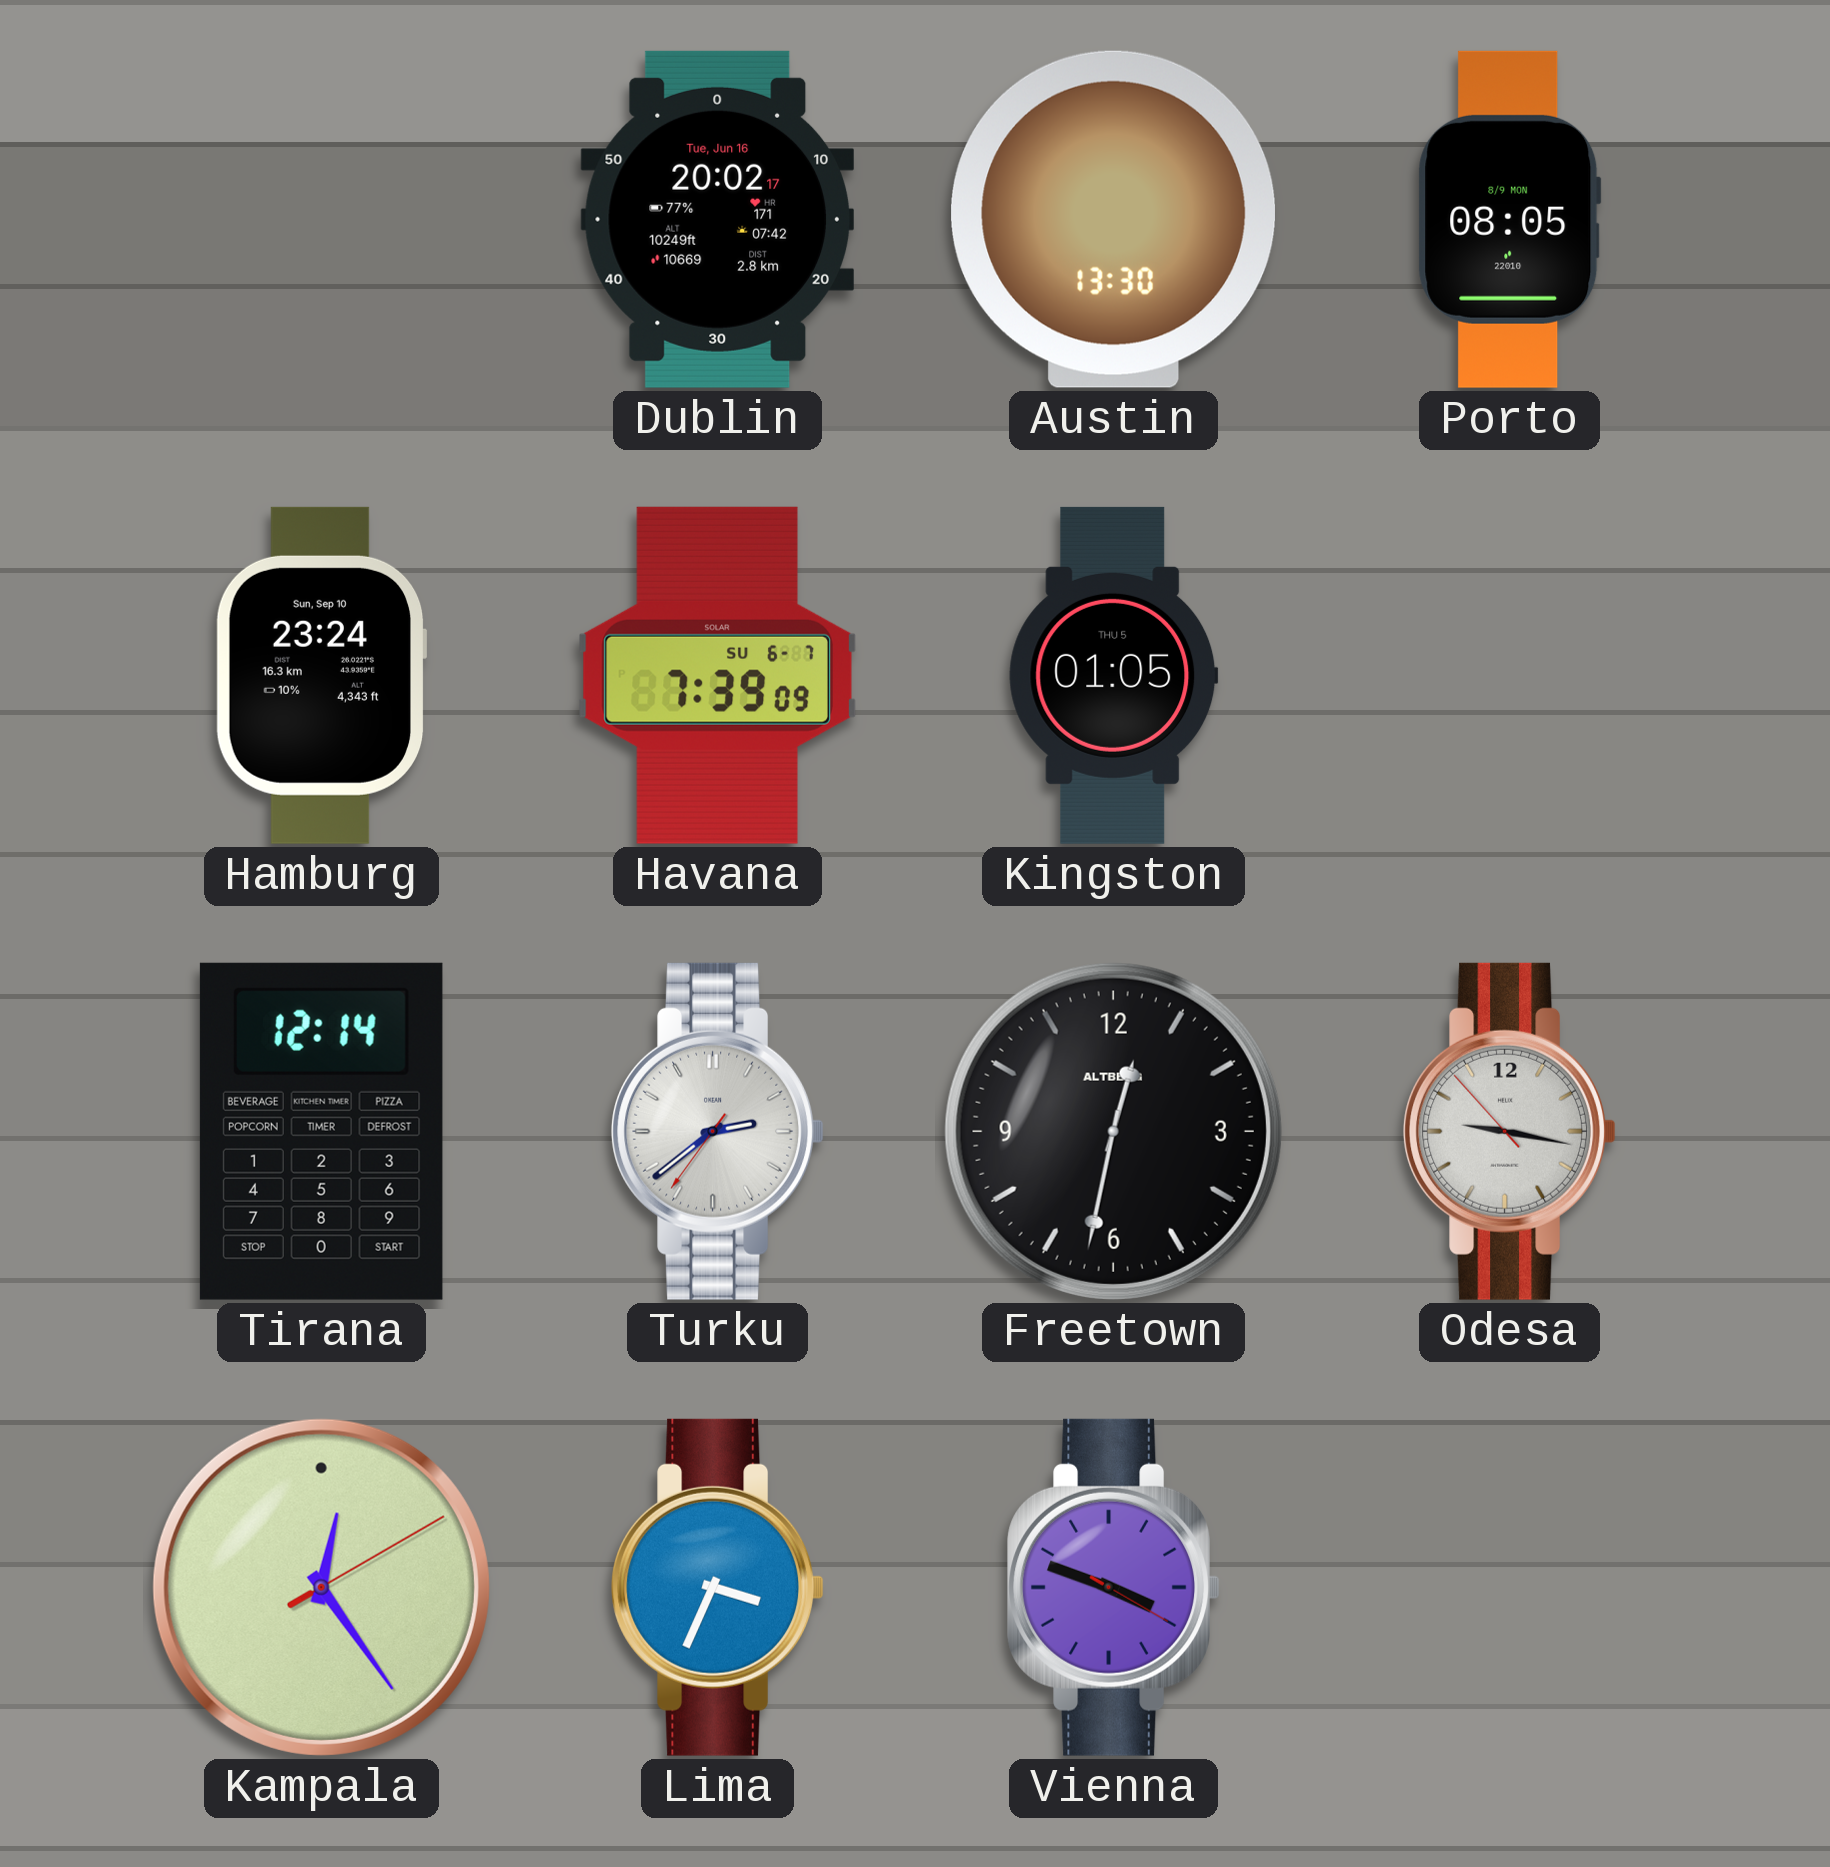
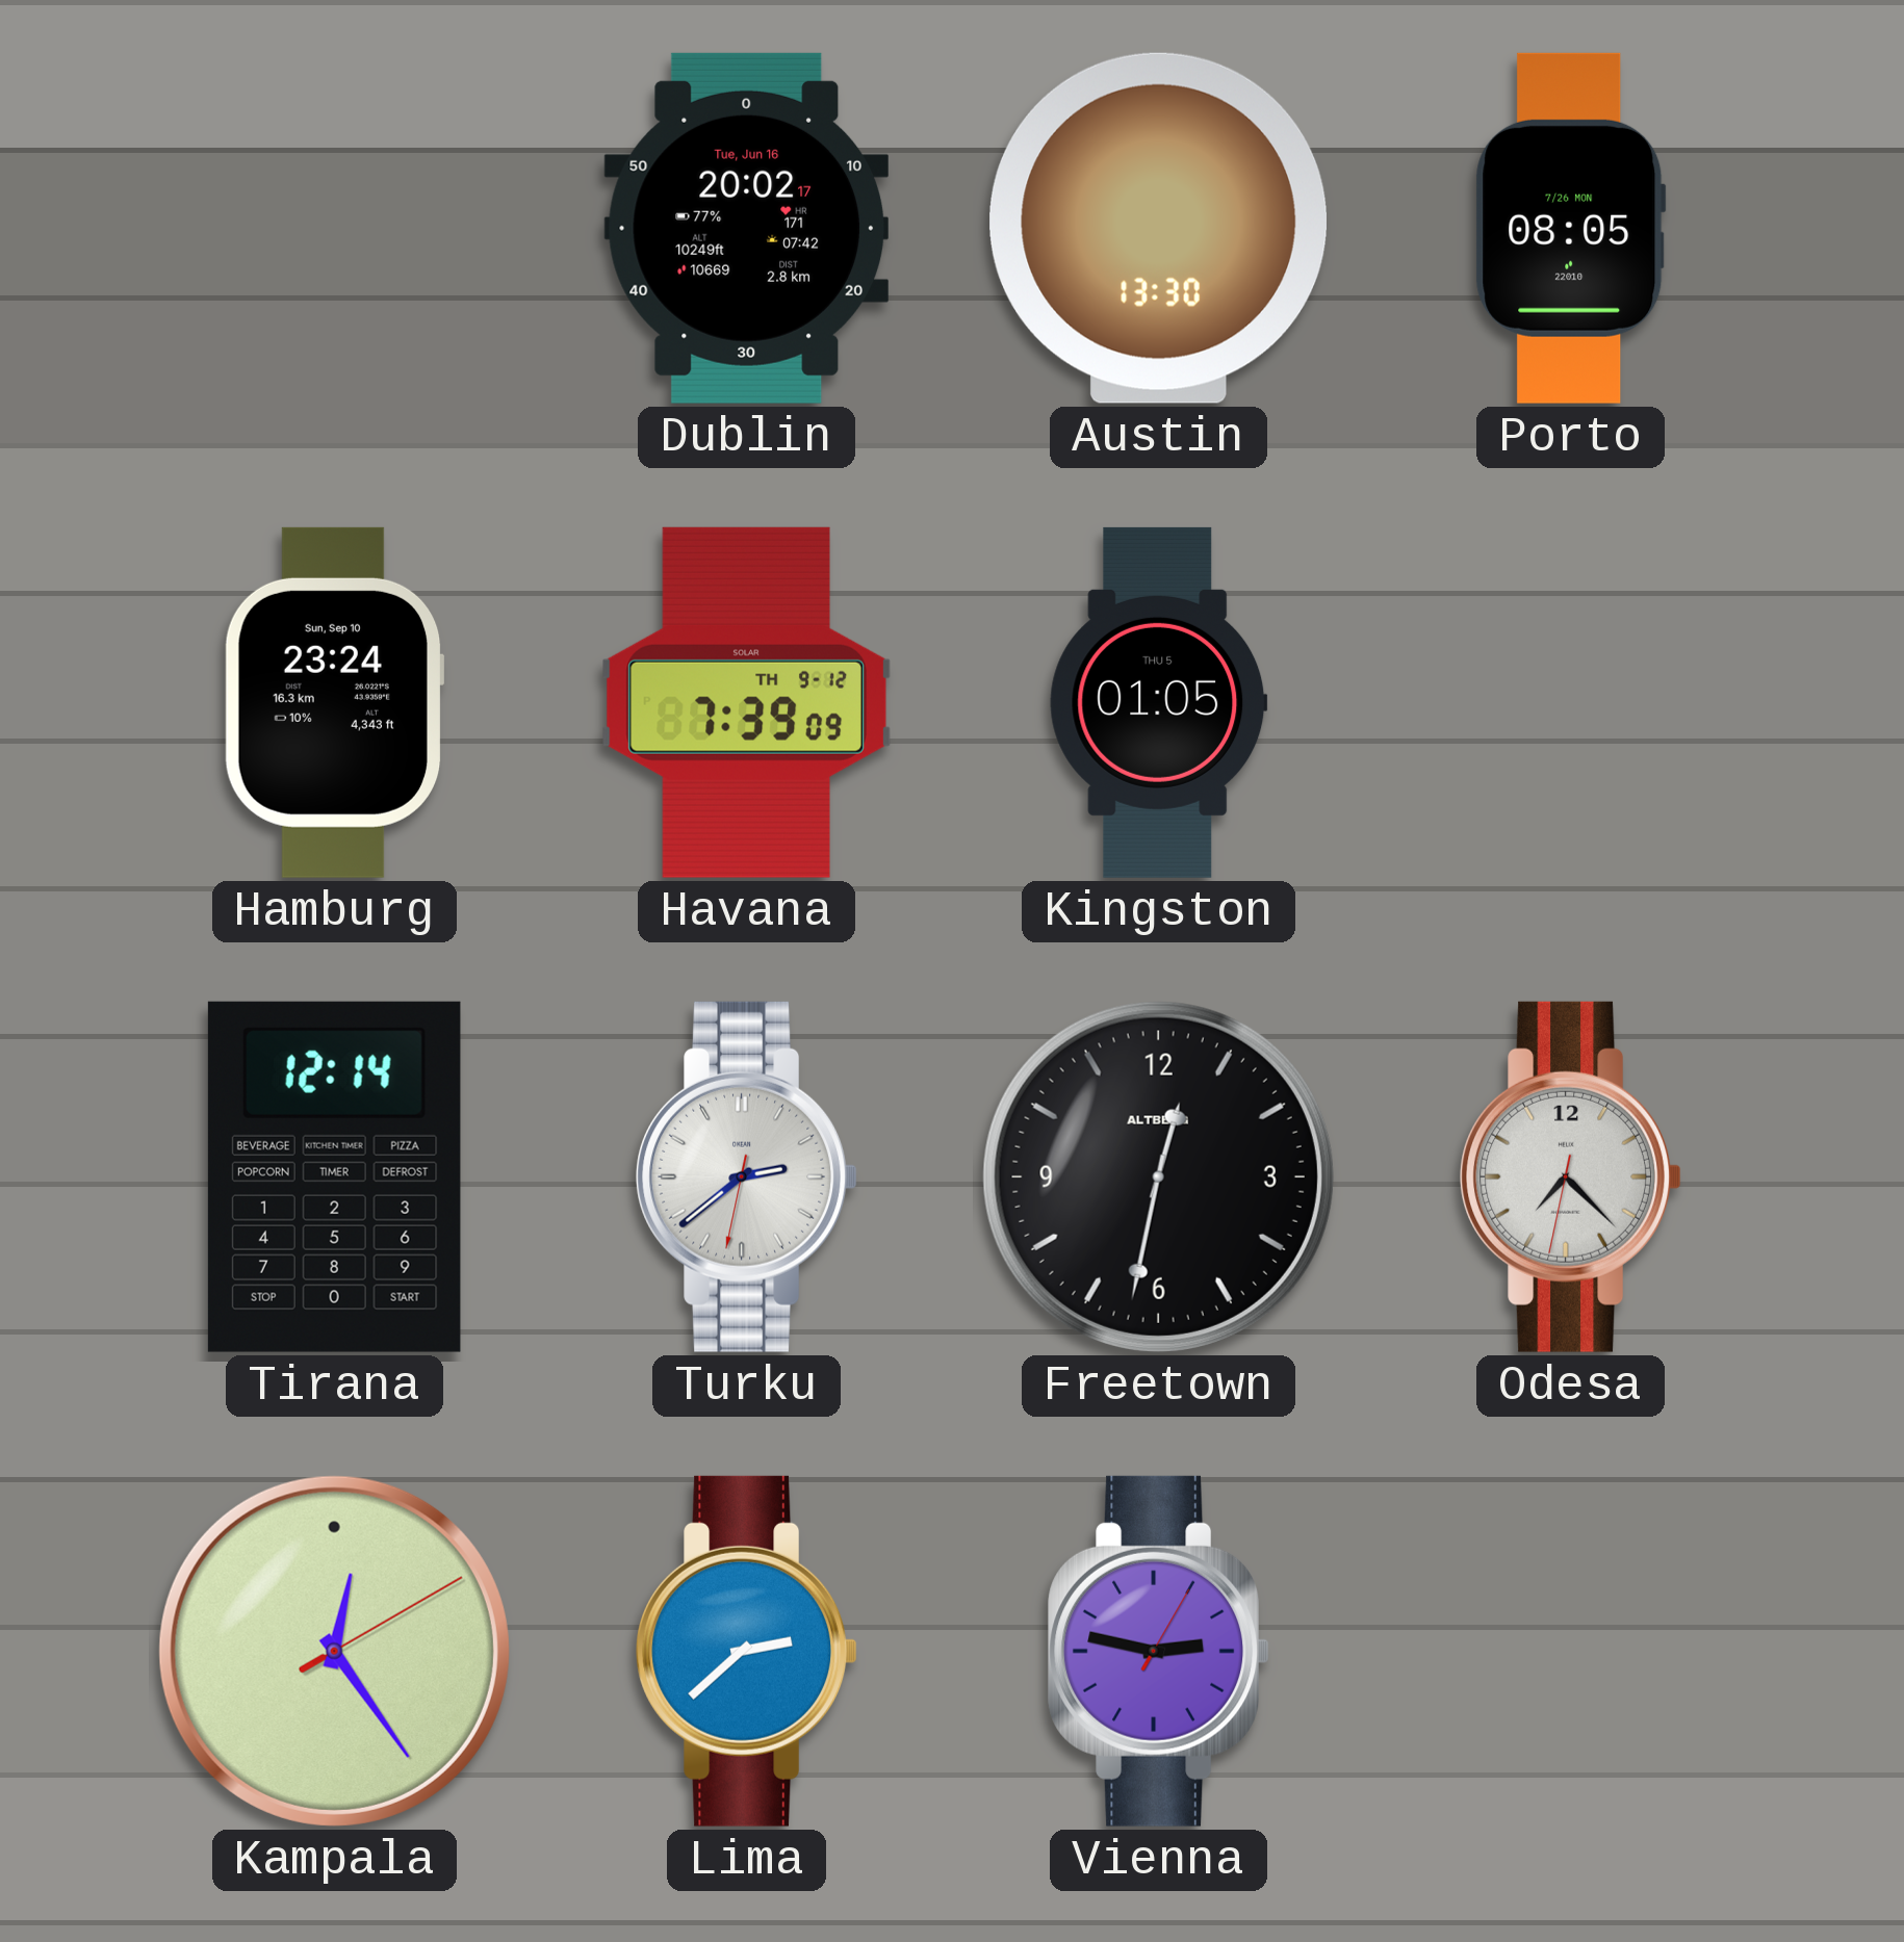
Porto date: 8/9 MON -> 7/26 MON
Havana date: SU 6-7 -> TH 9-12
Turku: 2:38:36 -> 2:38:32
Odesa: 9:16 -> 7:22
Lima: 3:34 -> 2:38
Vienna: 3:48 -> 2:47
